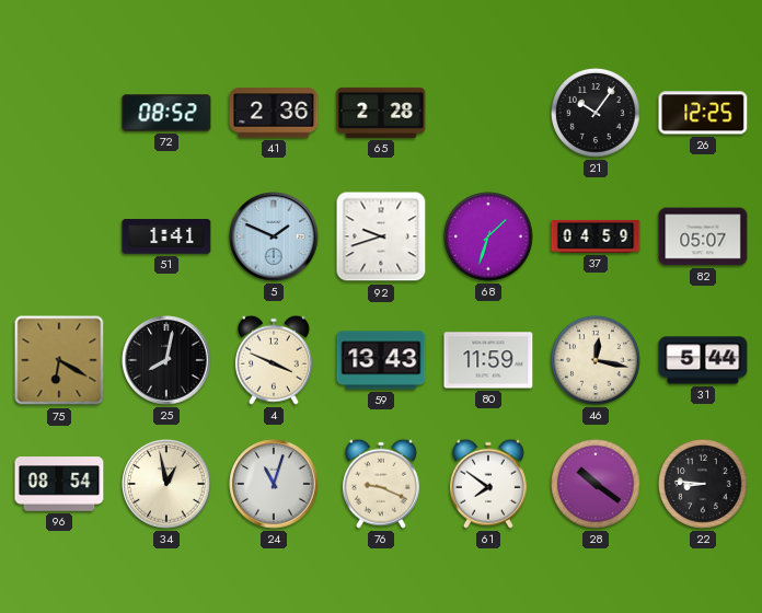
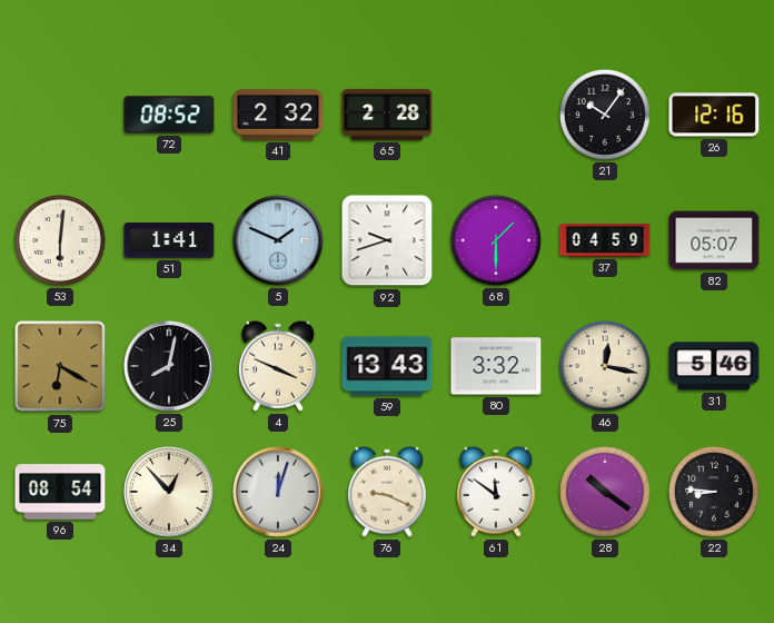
41: 2:36 -> 2:32
26: 12:25 -> 12:16
53: none -> 6:01
68: 1:33 -> 1:30
80: 11:59 -> 3:32
31: 5:44 -> 5:46
34: 12:58 -> 12:53
24: 11:03 -> 12:03
61: 7:51 -> 11:51
